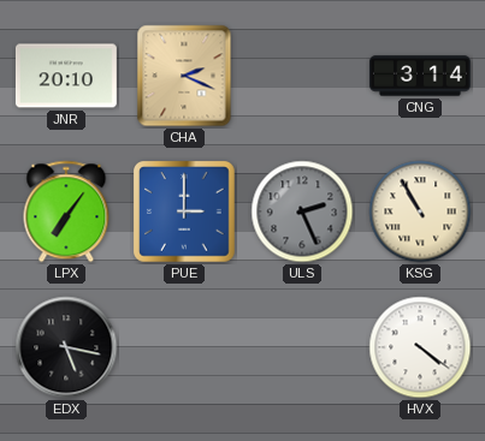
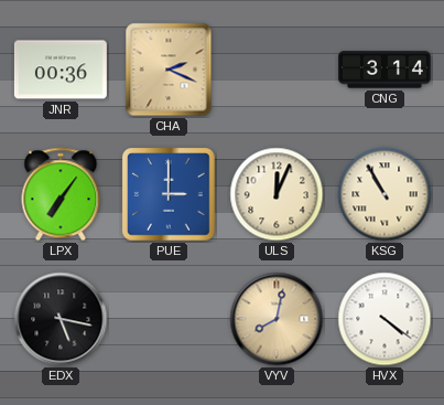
JNR: 20:10 -> 00:36
ULS: 2:26 -> 12:04
ULS dial: grey -> cream
VYV: none -> 8:02
